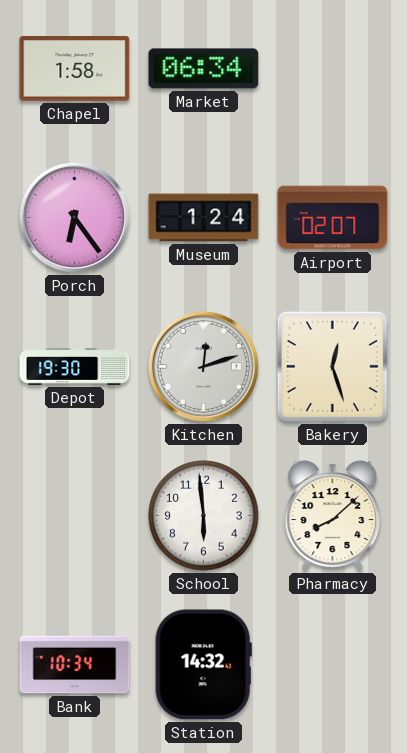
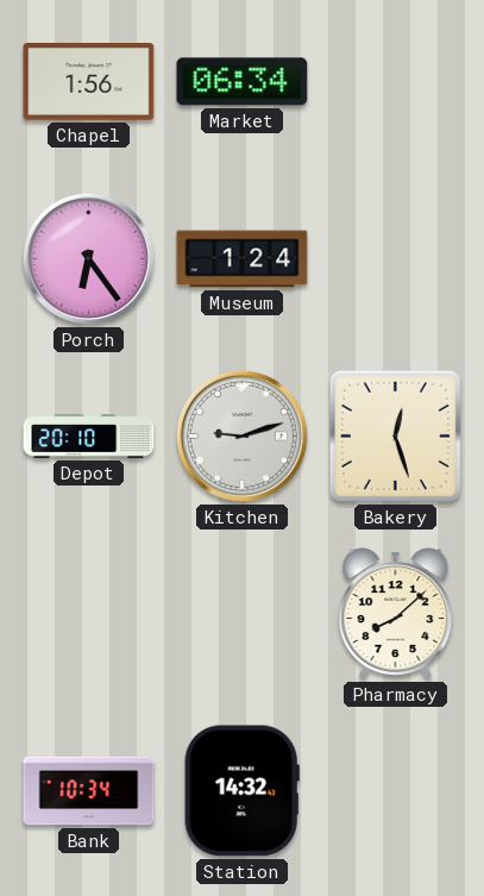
Chapel: 1:58 -> 1:56
Airport: 02:07 -> none
Depot: 19:30 -> 20:10
Kitchen: 12:12 -> 9:12
School: 5:59 -> none
